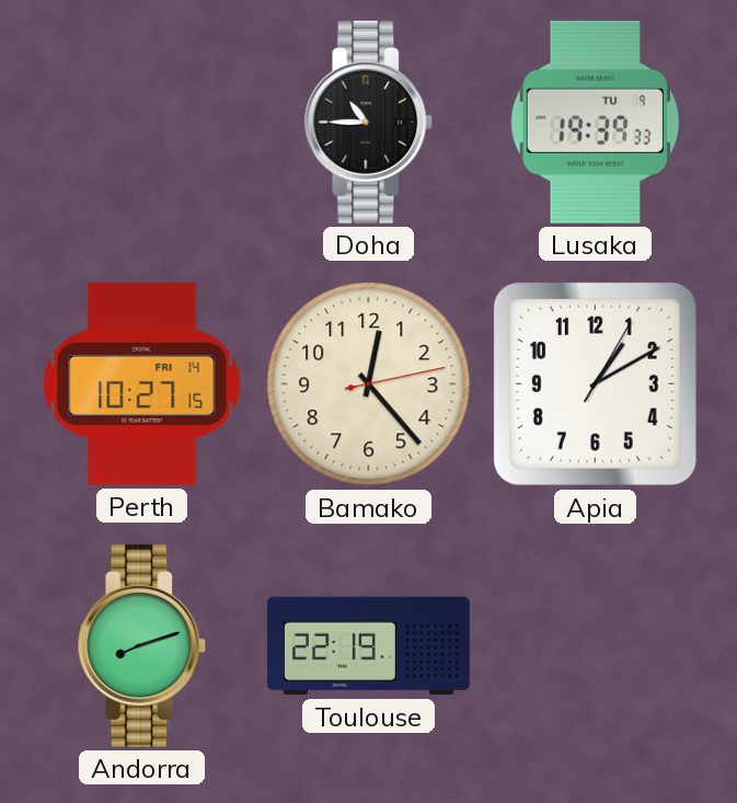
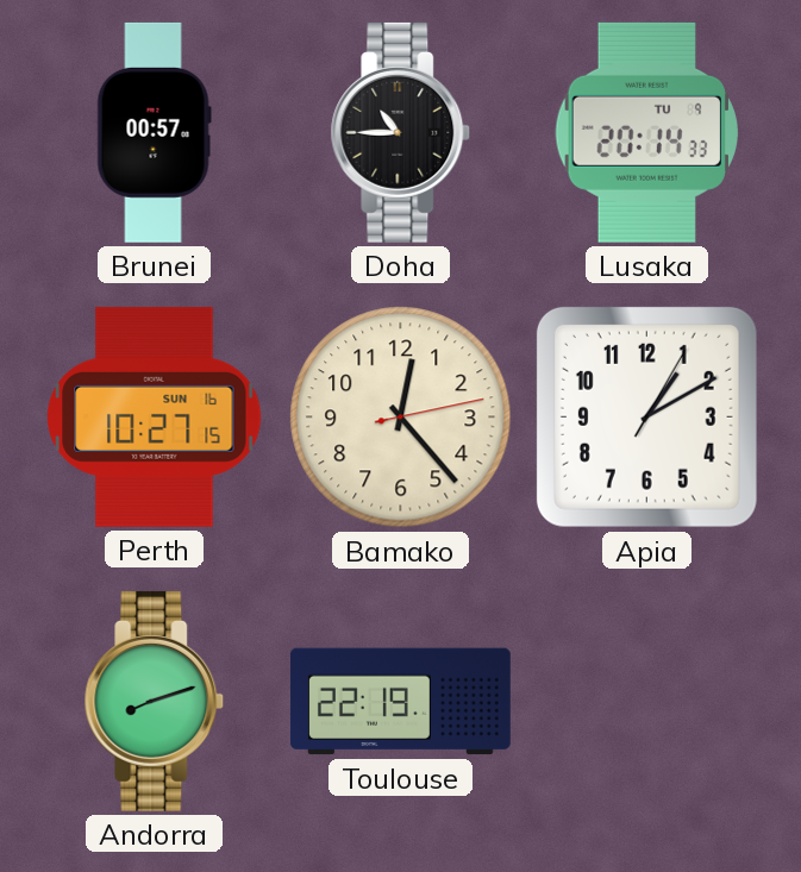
Brunei: none -> 00:57
Lusaka: 19:39 -> 20:14
Perth date: FRI 14 -> SUN 16
